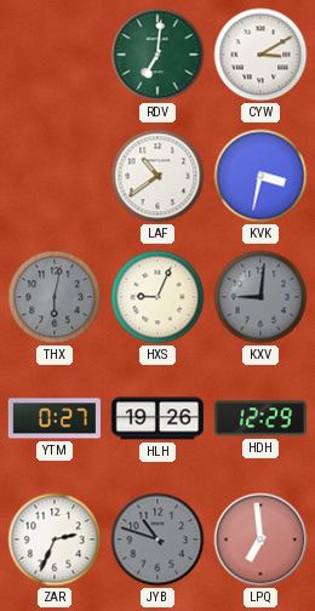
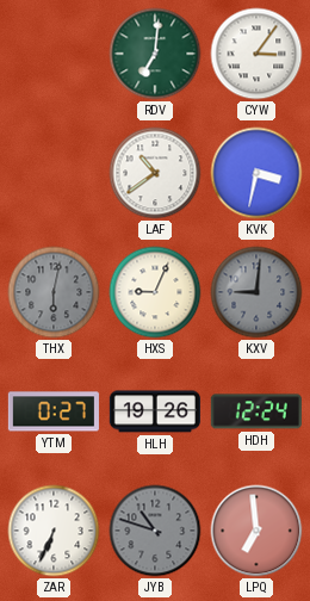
CYW: 3:10 -> 3:06
HDH: 12:29 -> 12:24
ZAR: 2:34 -> 6:34
